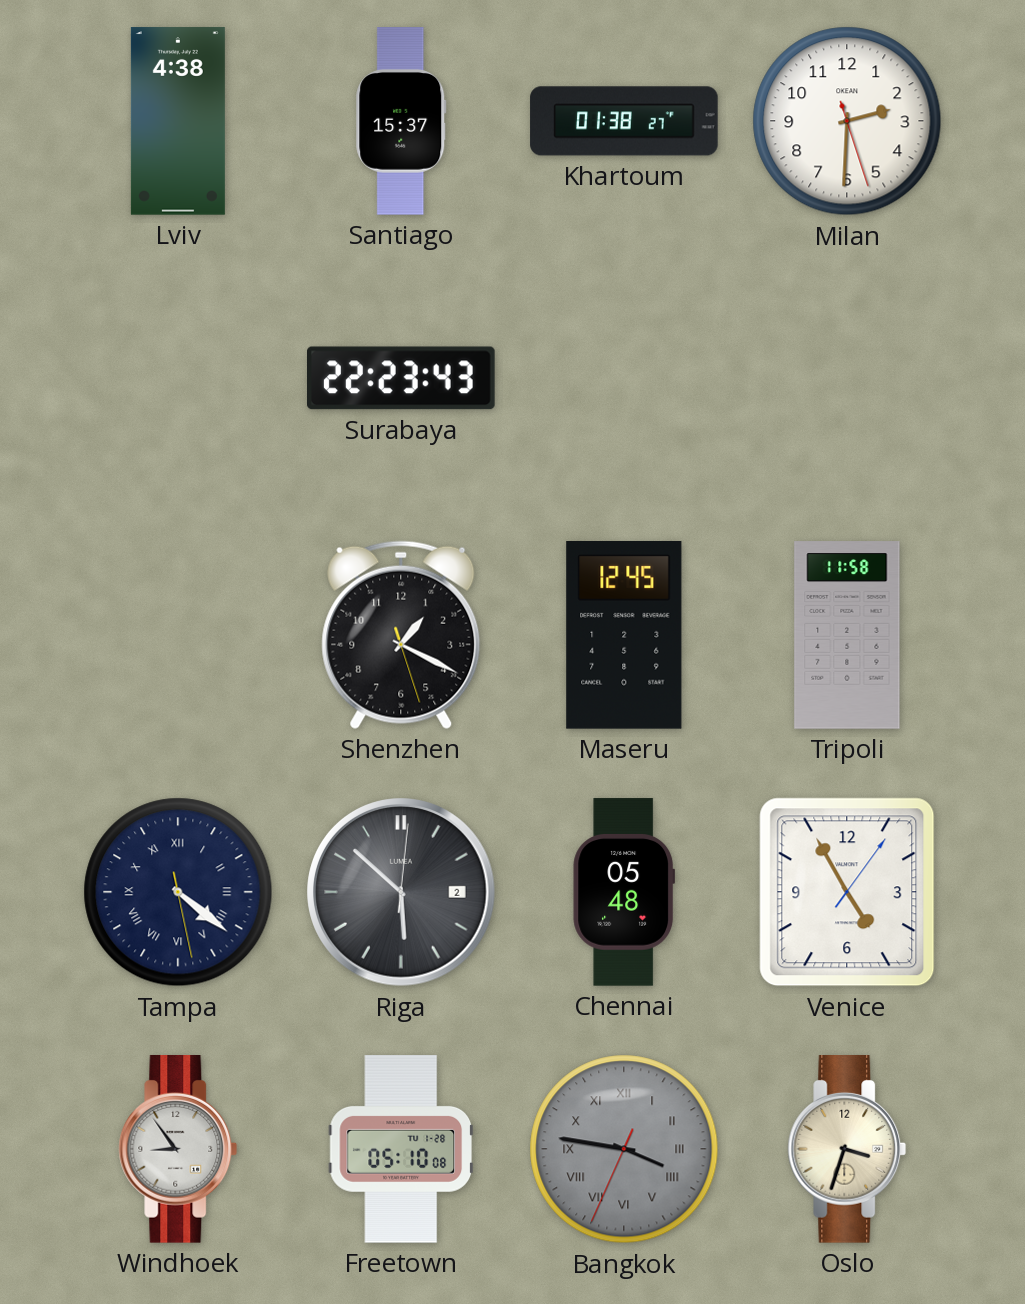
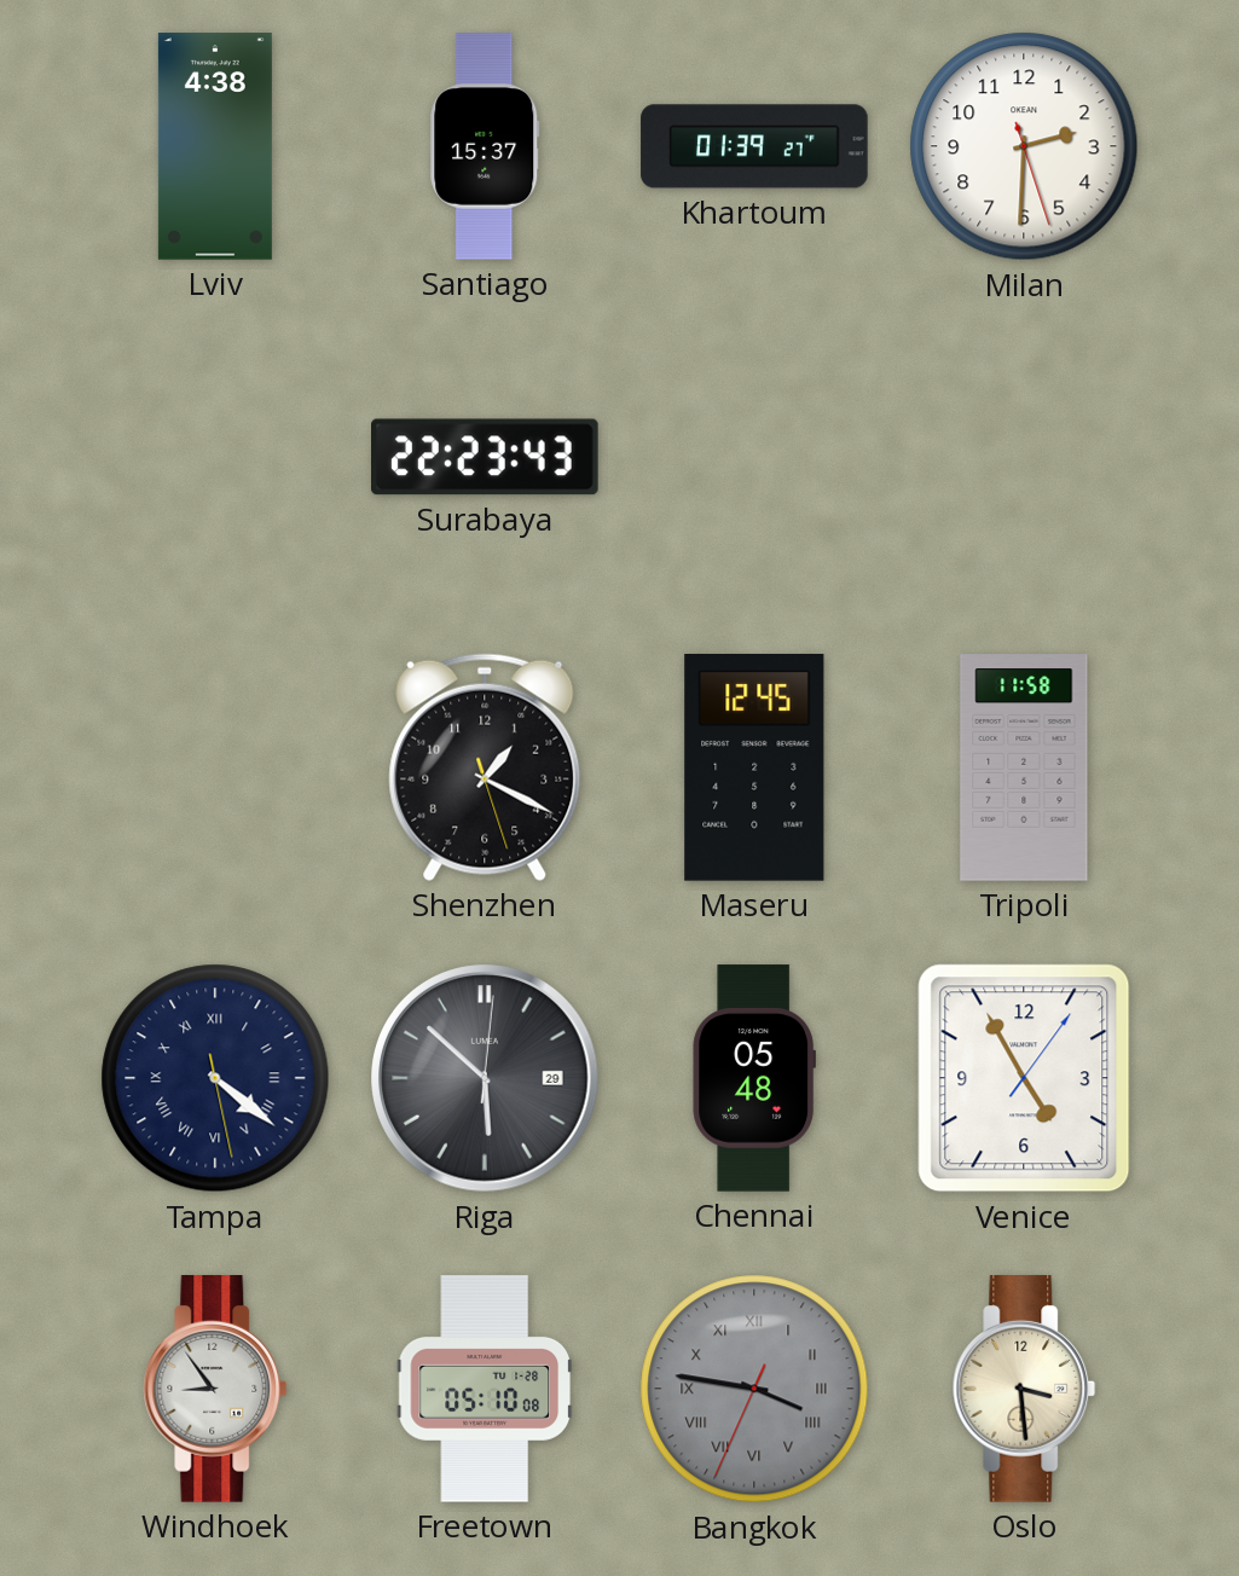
Khartoum: 01:38 -> 01:39
Riga date: 2 -> 29
Oslo: 3:33 -> 3:29
